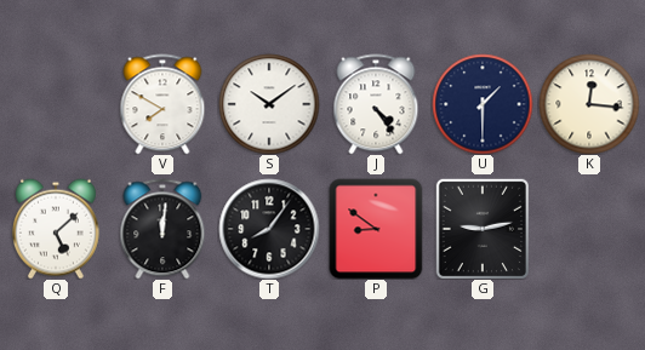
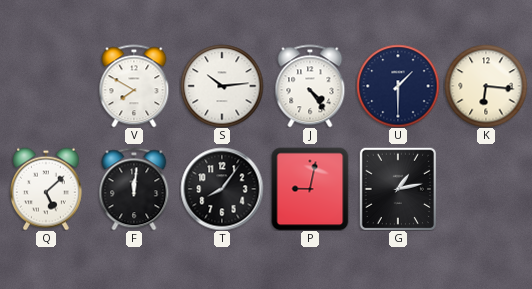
S: 10:09 -> 10:14
K: 12:16 -> 6:16
P: 8:51 -> 9:02
G: 9:13 -> 1:13
